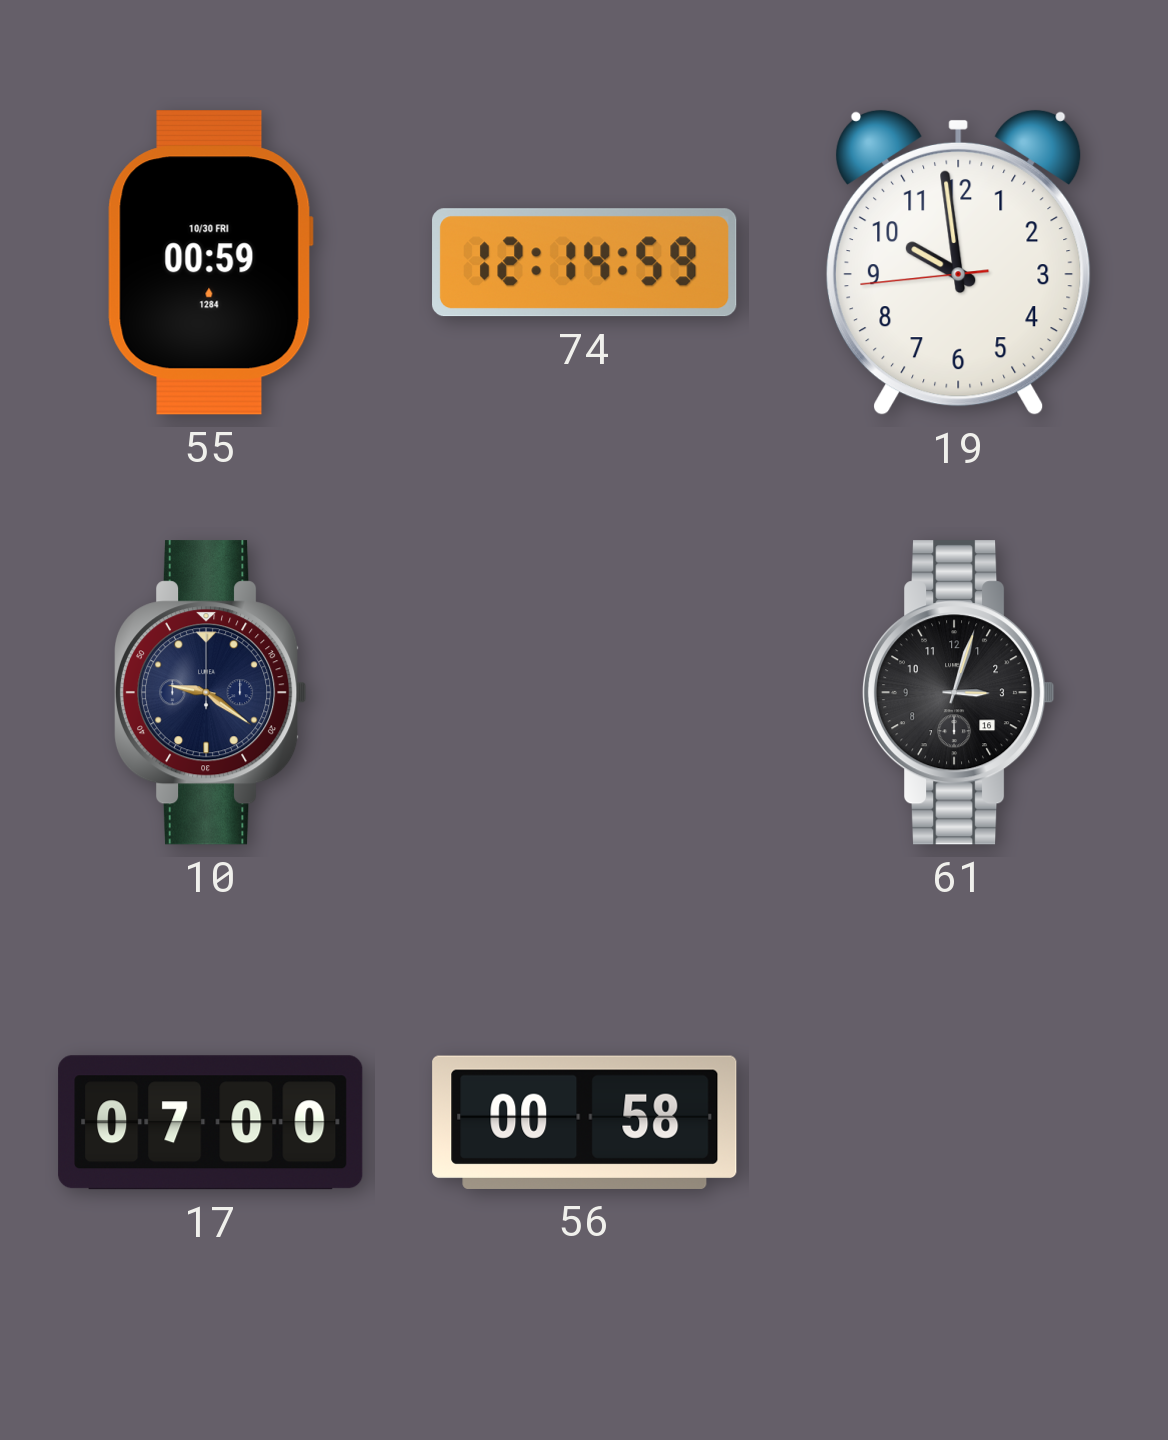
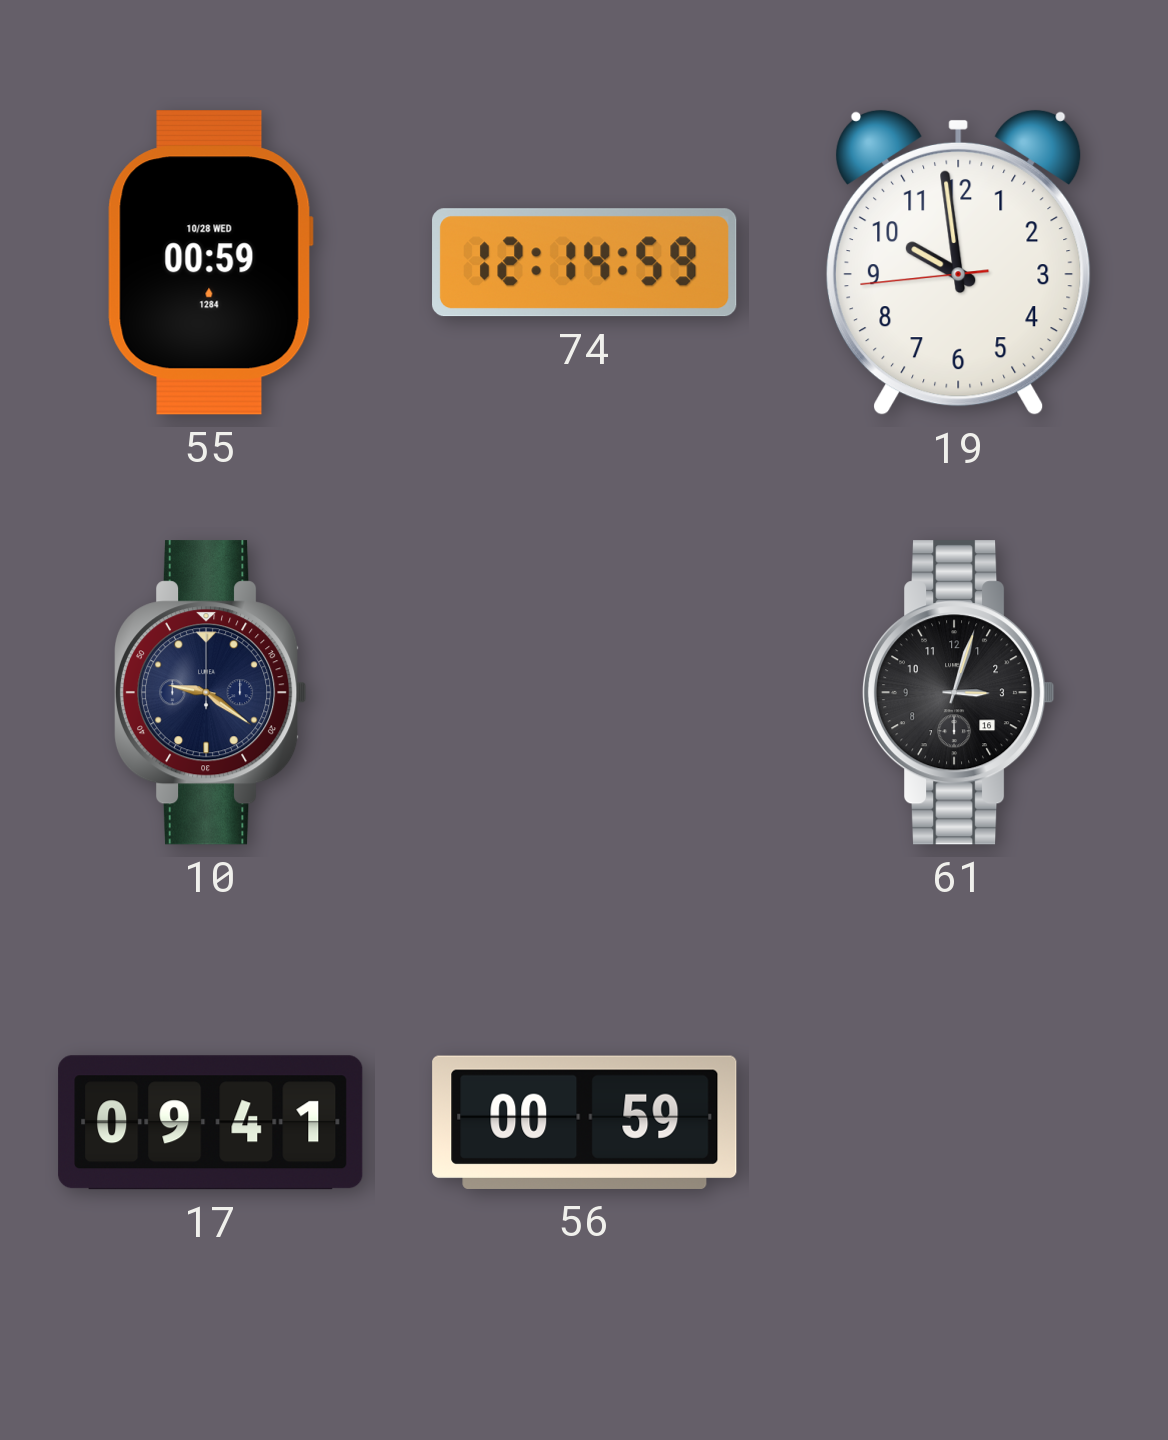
55 date: 10/30 FRI -> 10/28 WED
17: 07:00 -> 09:41
56: 00:58 -> 00:59
